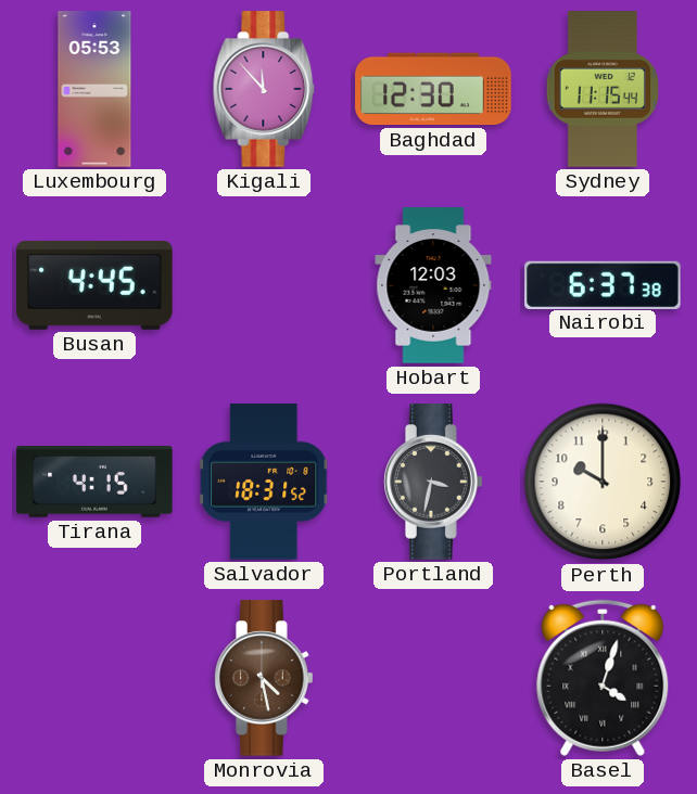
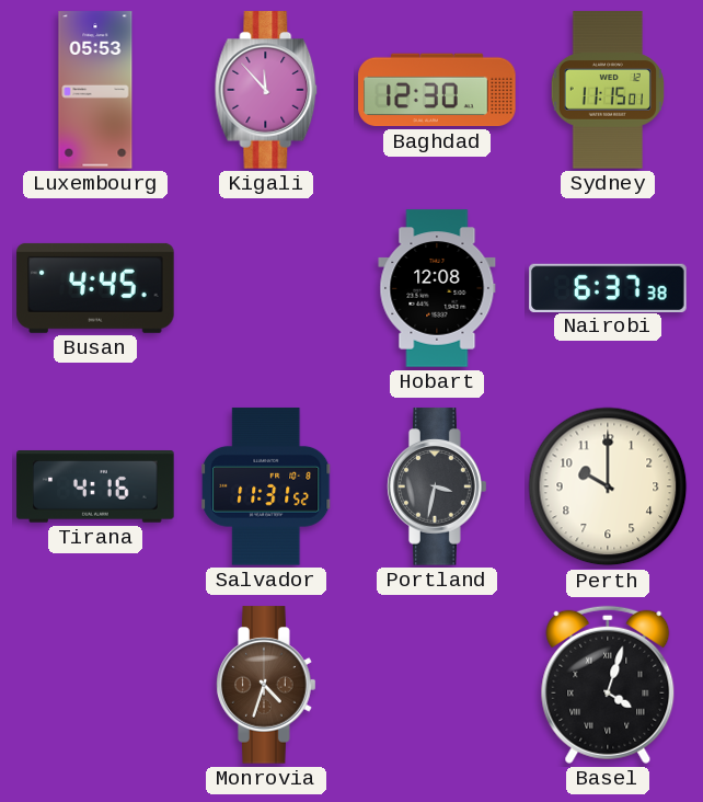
Sydney: 11:15:44 -> 11:15:01
Hobart: 12:03 -> 12:08
Tirana: 4:15 -> 4:16
Salvador: 18:31 -> 11:31
Monrovia: 4:28 -> 4:33
